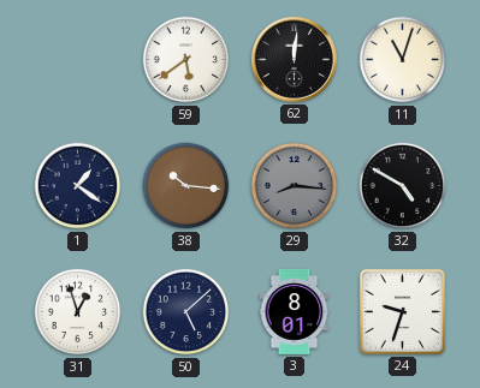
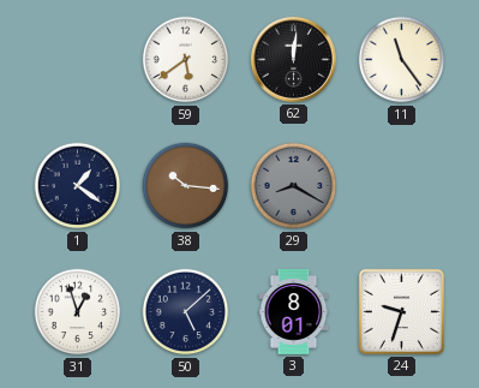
11: 11:03 -> 11:24
29: 8:16 -> 8:20
32: 4:50 -> none
